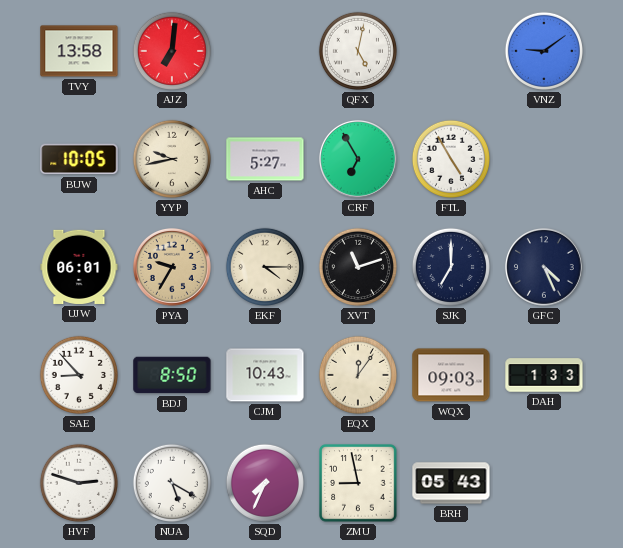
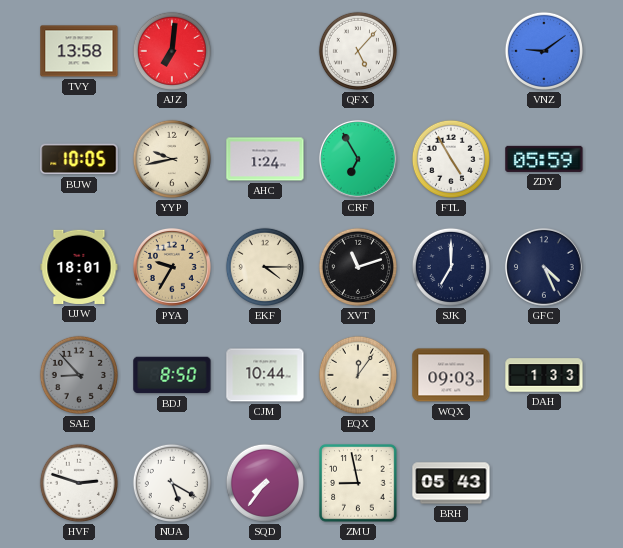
QFX: 5:02 -> 5:07
AHC: 5:27 -> 1:24
ZDY: none -> 05:59
UJW: 06:01 -> 18:01
SAE dial: white -> grey
CJM: 10:43 -> 10:44
SQD: 7:34 -> 7:36
